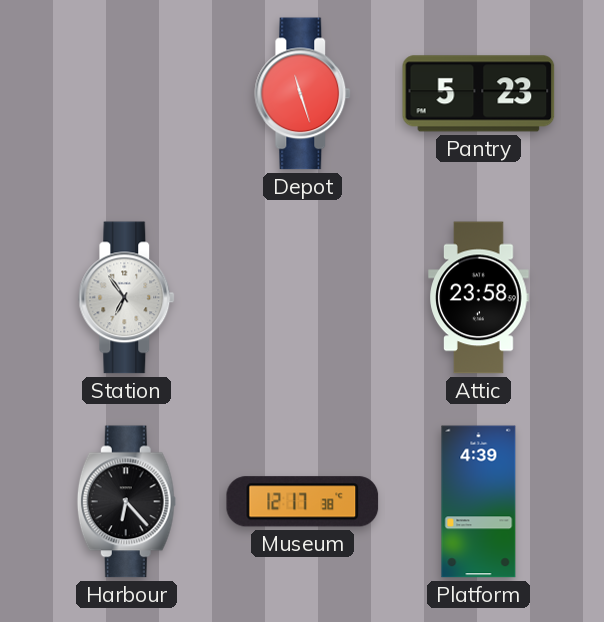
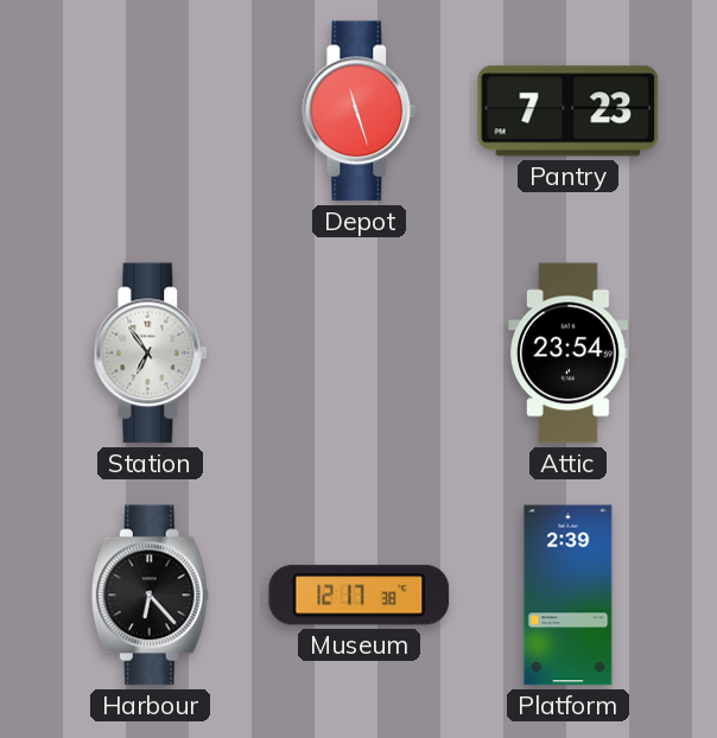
Pantry: 5:23 -> 7:23
Attic: 23:58 -> 23:54
Platform: 4:39 -> 2:39
